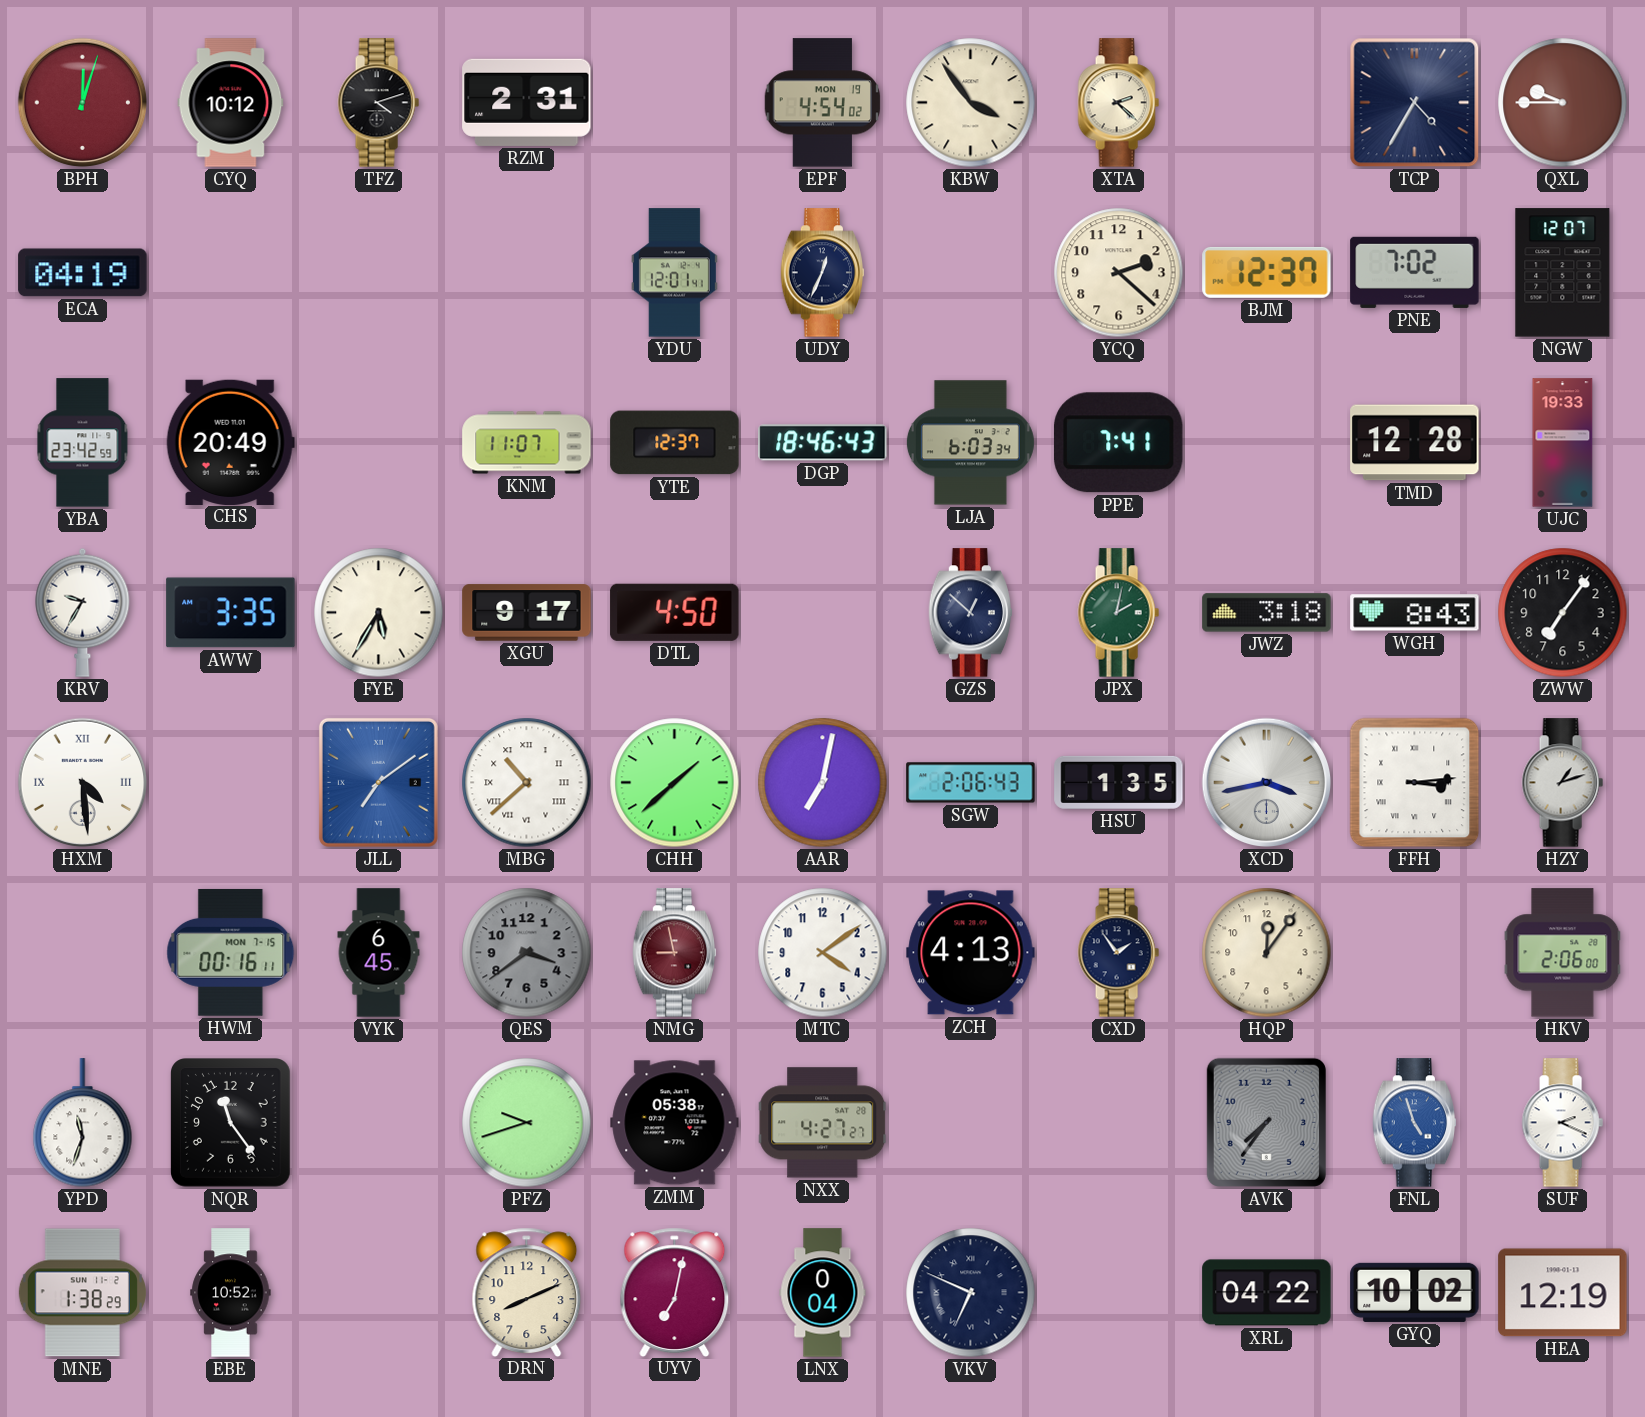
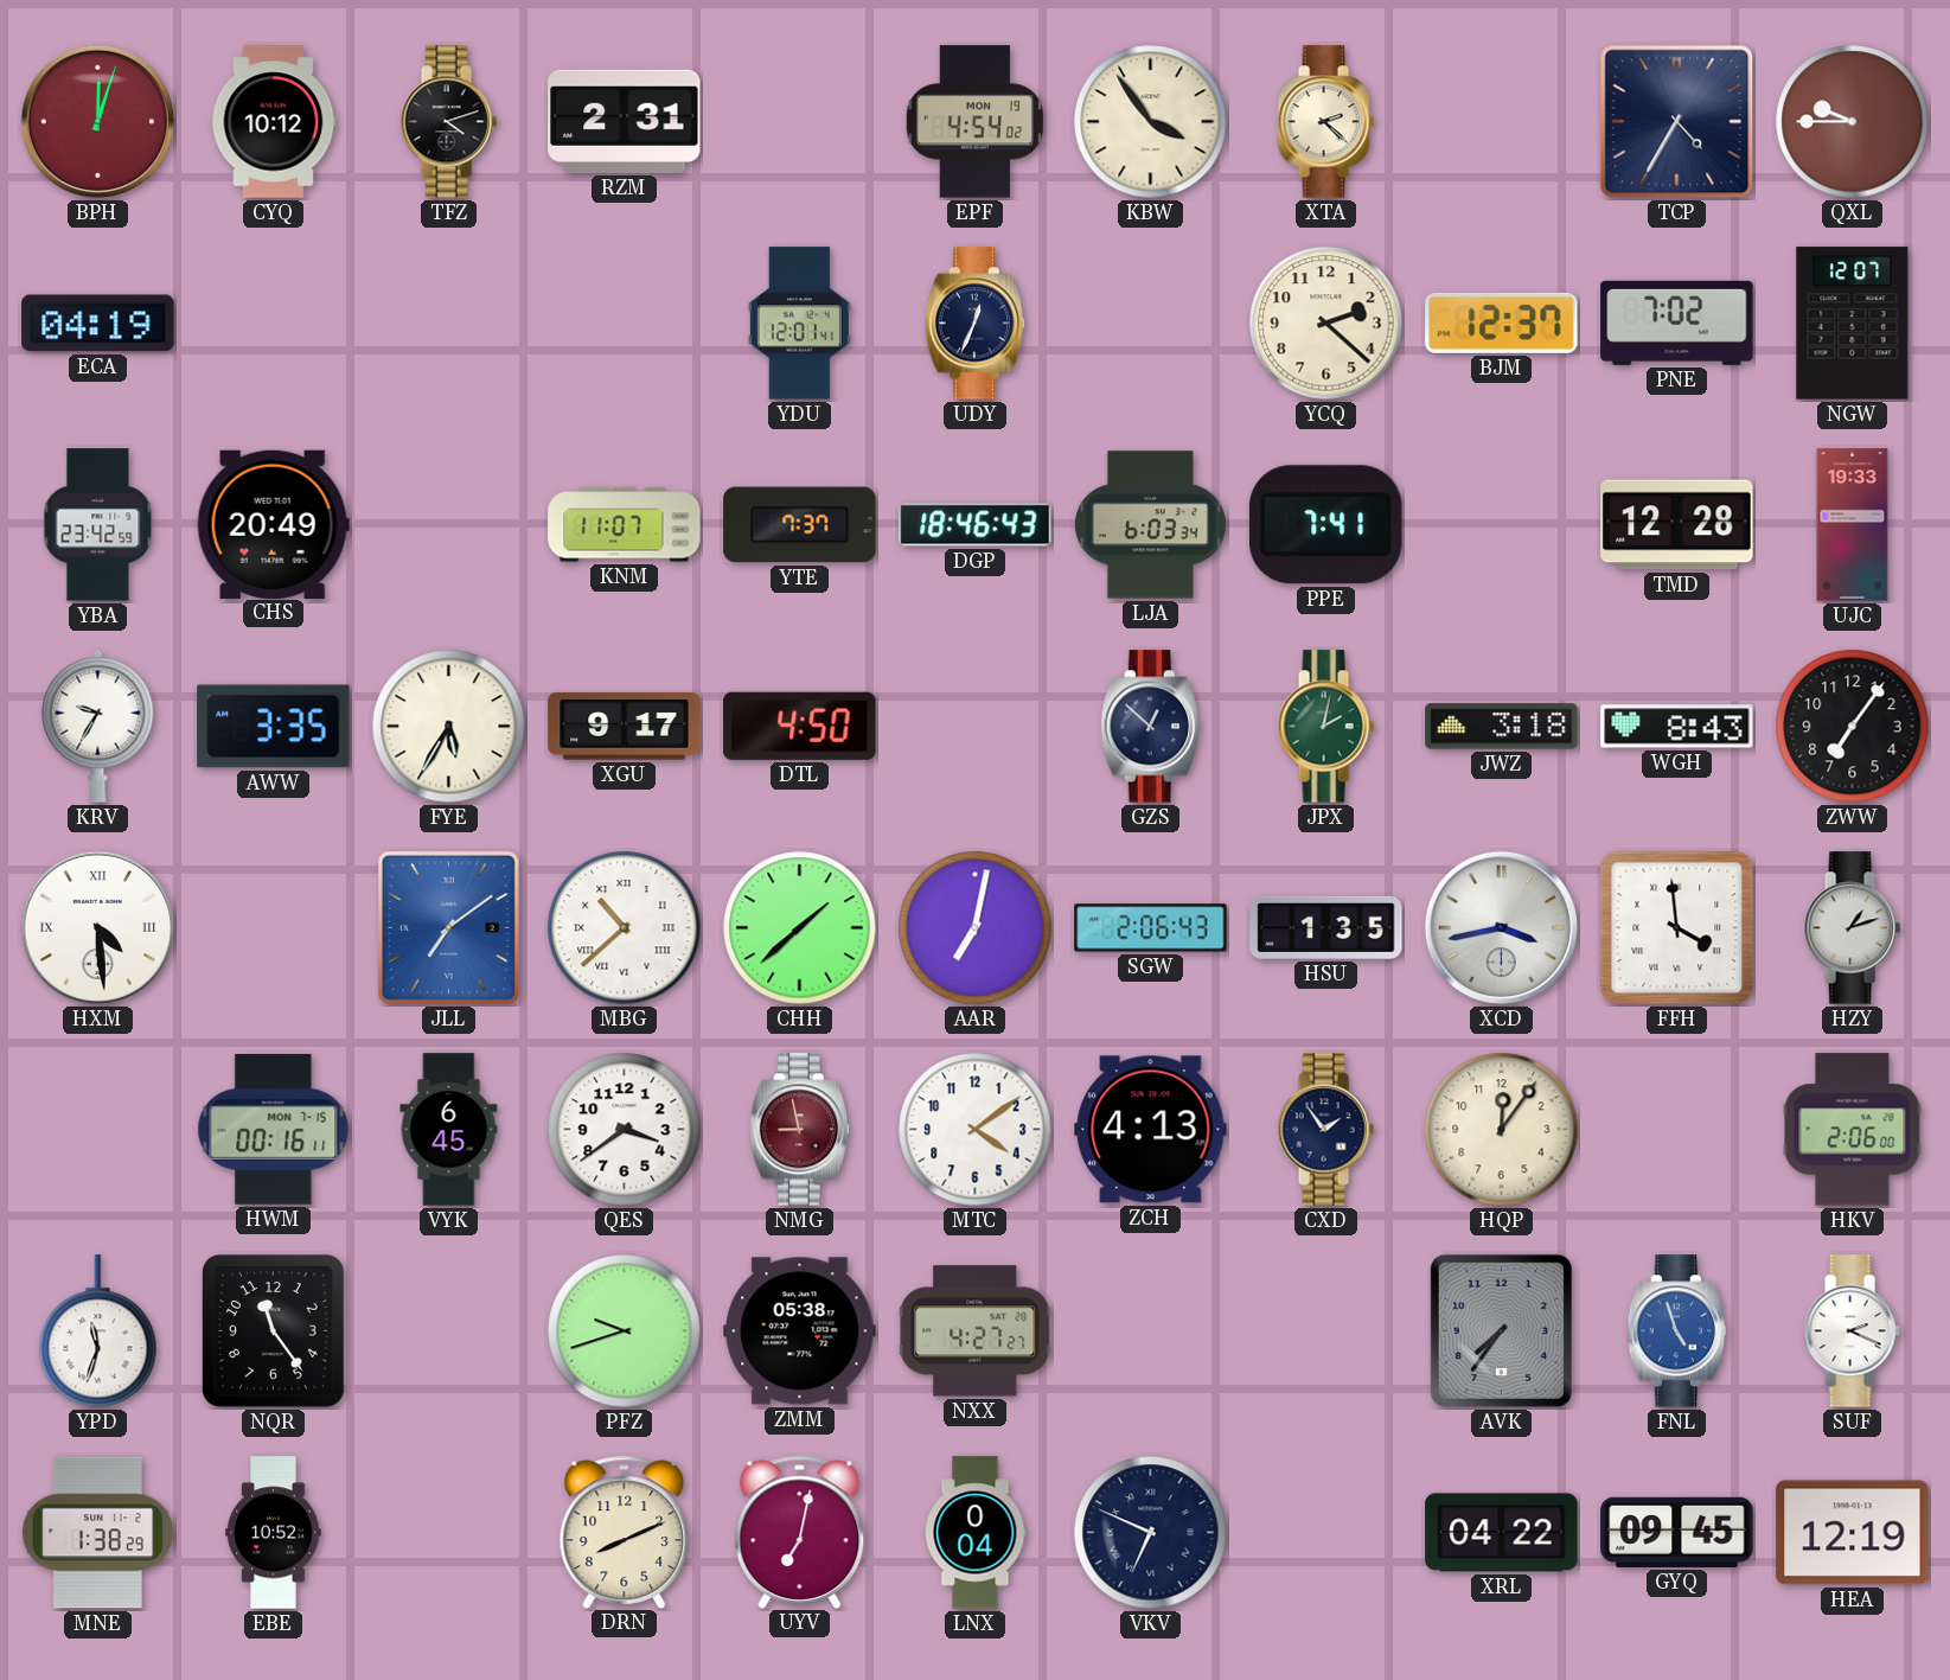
YTE: 12:37 -> 7:37
FFH: 3:14 -> 3:59
QES dial: grey -> white
GYQ: 10:02 -> 09:45
